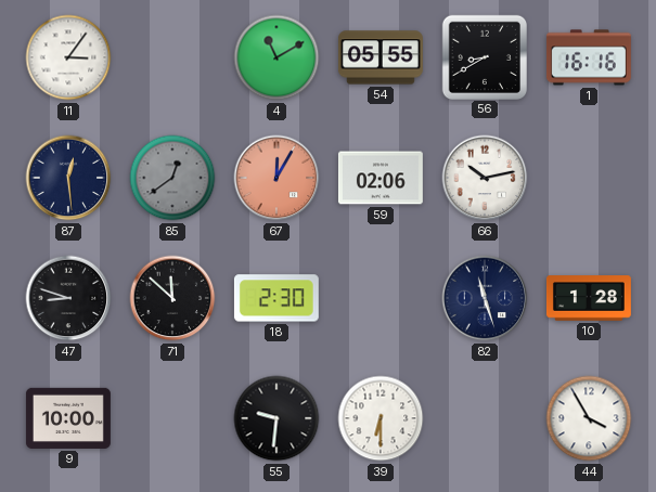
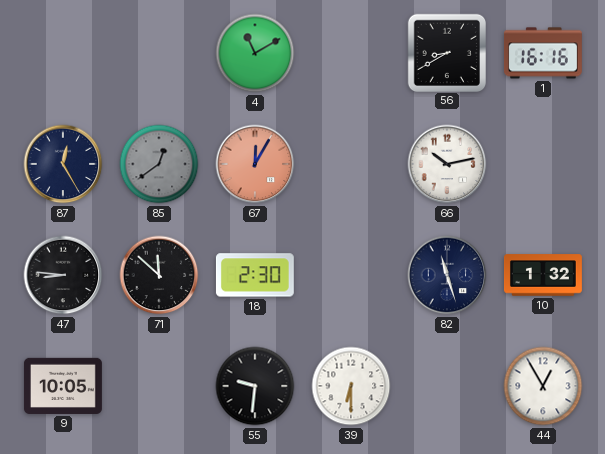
11: 3:06 -> none
54: 05:55 -> none
87: 12:29 -> 12:25
59: 02:06 -> none
47: 8:48 -> 8:46
10: 1:28 -> 1:32
9: 10:00 -> 10:05
44: 3:55 -> 12:55
